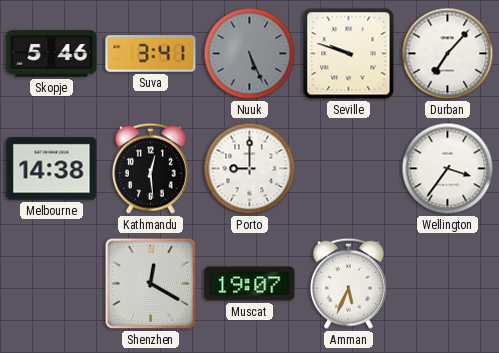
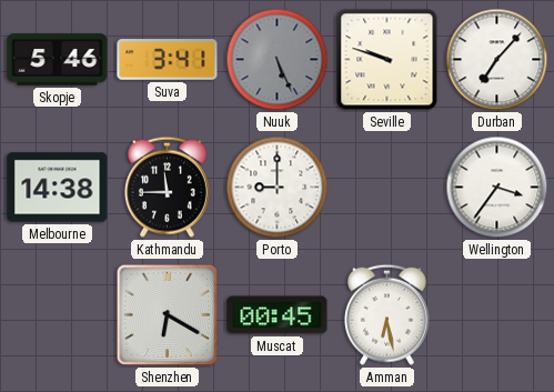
Kathmandu: 12:29 -> 11:45
Shenzhen: 12:20 -> 6:20
Muscat: 19:07 -> 00:45
Amman: 5:34 -> 6:28
